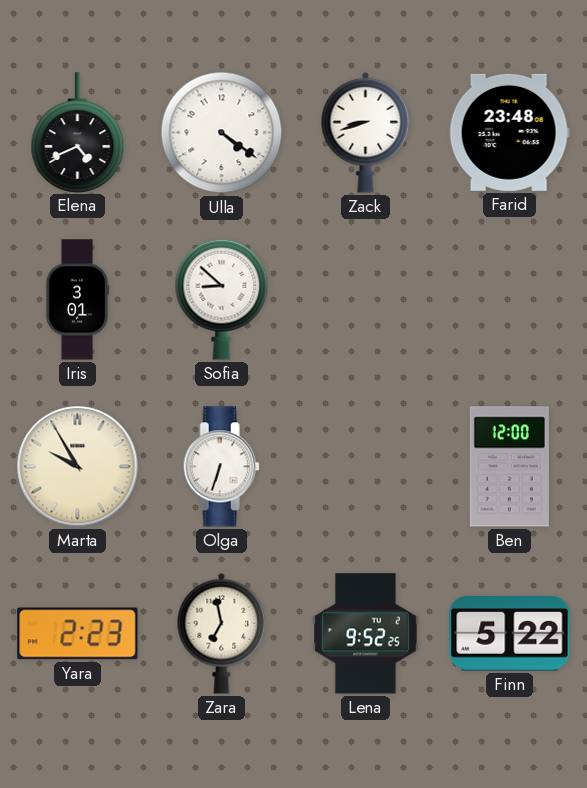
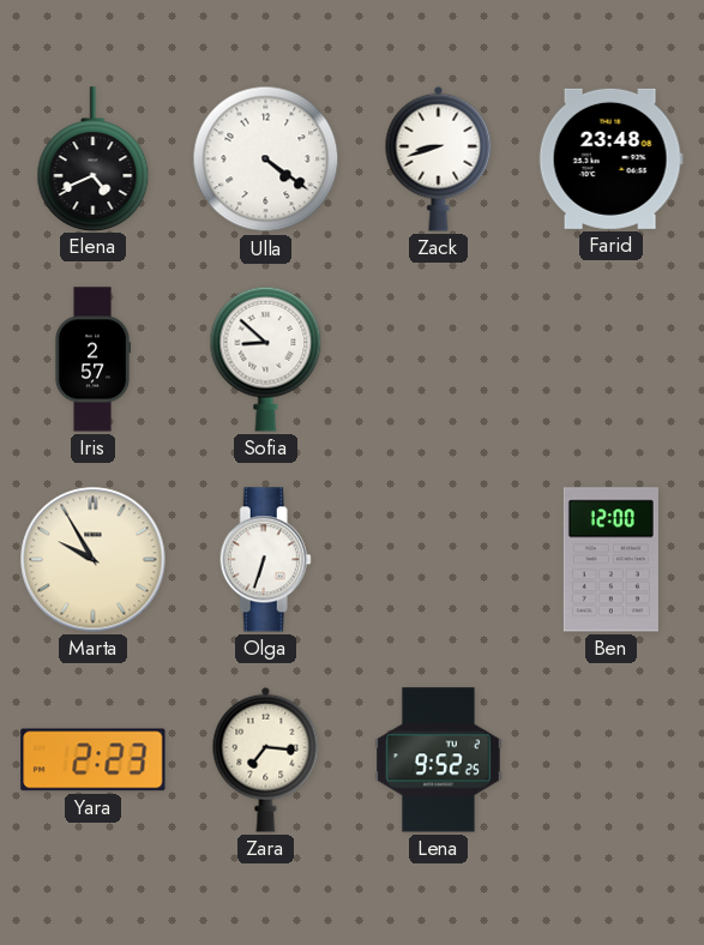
Iris: 3:01 -> 2:57
Zara: 6:58 -> 7:16
Finn: 5:22 -> none
